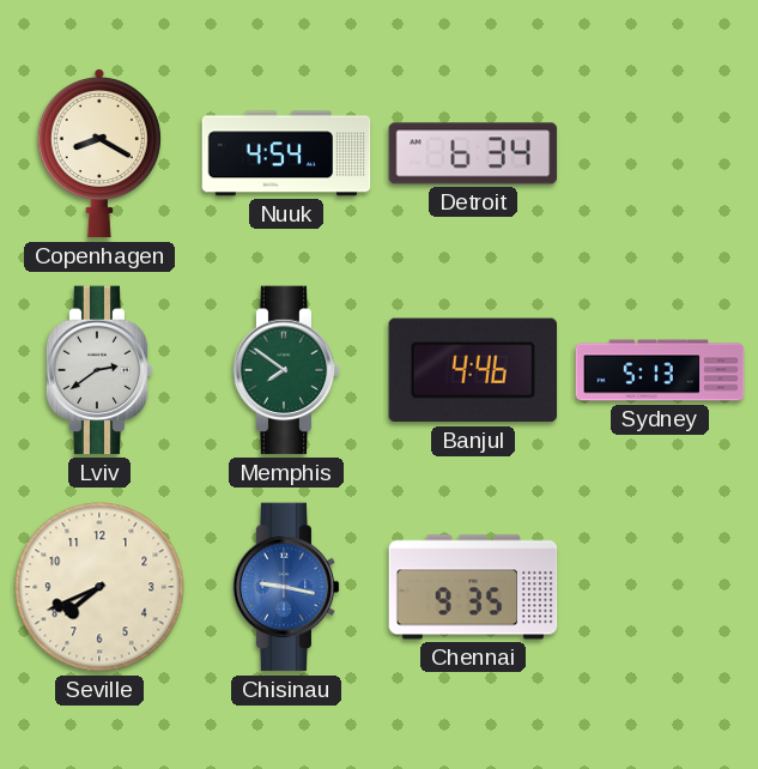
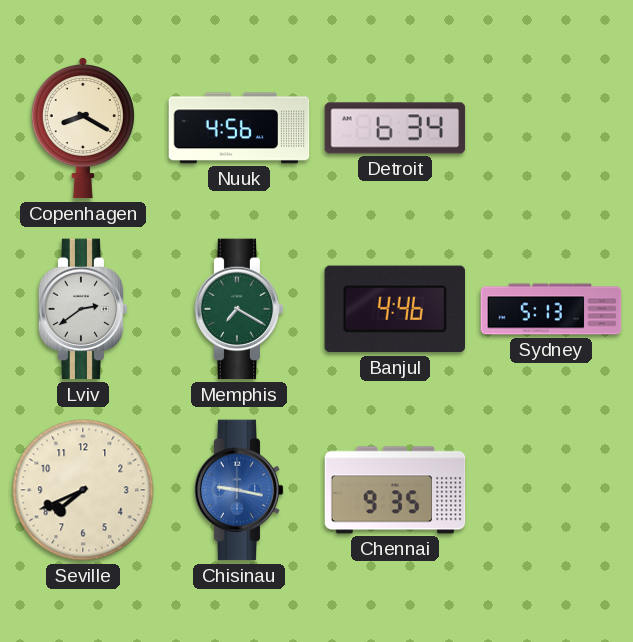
Nuuk: 4:54 -> 4:56
Memphis: 7:51 -> 7:20
